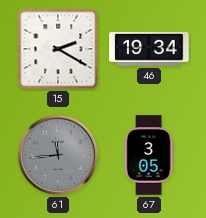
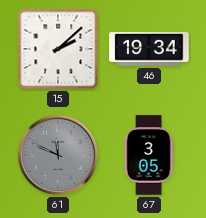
15: 2:20 -> 2:08
61: 11:44 -> 11:49
